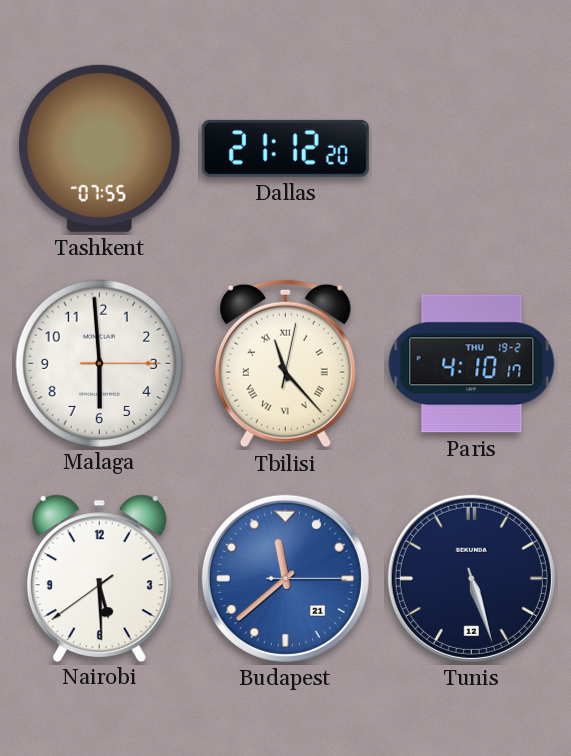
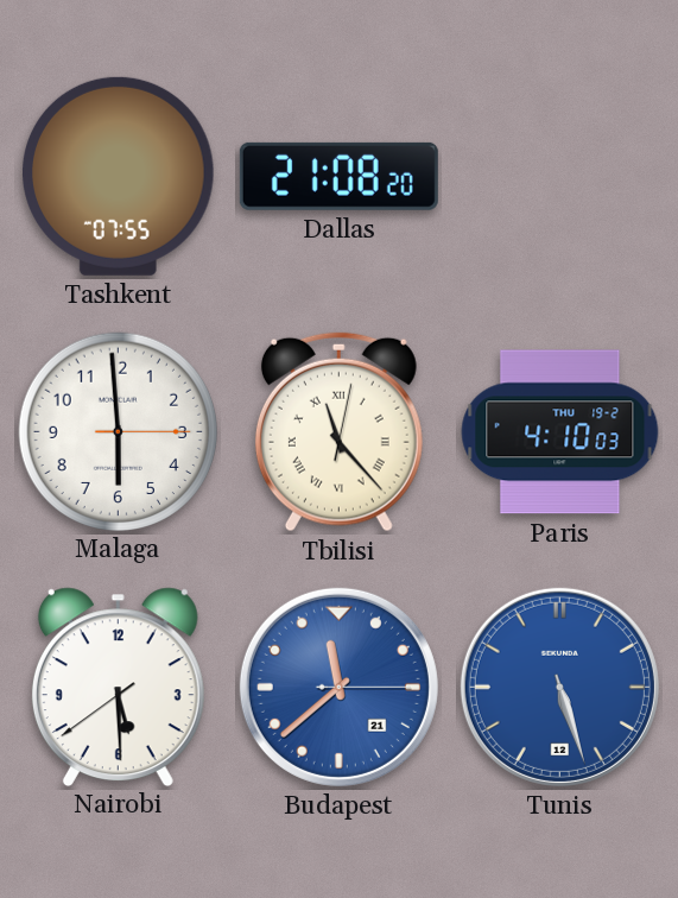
Dallas: 21:12 -> 21:08
Paris: 4:10:17 -> 4:10:03
Tunis dial: navy -> blue
